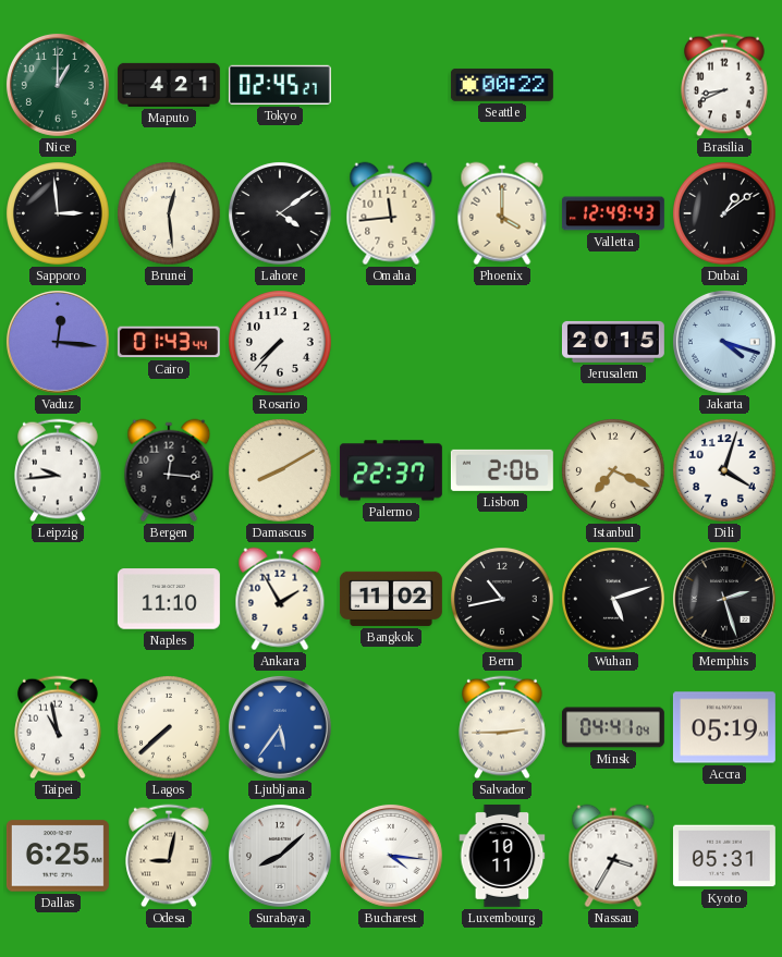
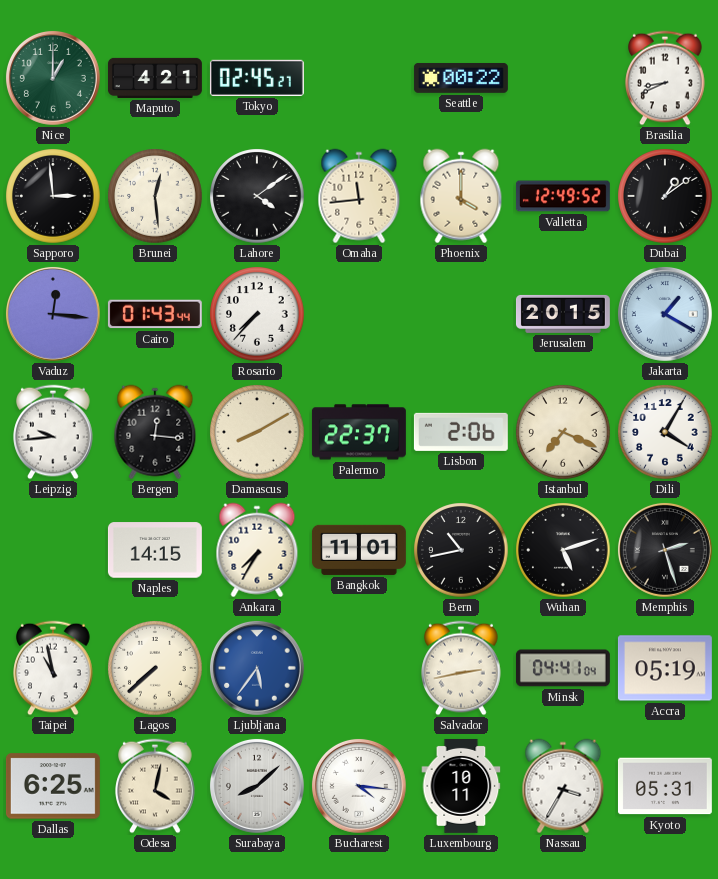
Valletta: 12:49:43 -> 12:49:52
Jakarta: 4:18 -> 1:20
Dili: 4:03 -> 4:05
Naples: 11:10 -> 14:15
Ankara: 1:55 -> 7:35
Bangkok: 11:02 -> 11:01
Salvador: 2:45 -> 2:43
Odesa: 9:02 -> 4:02
